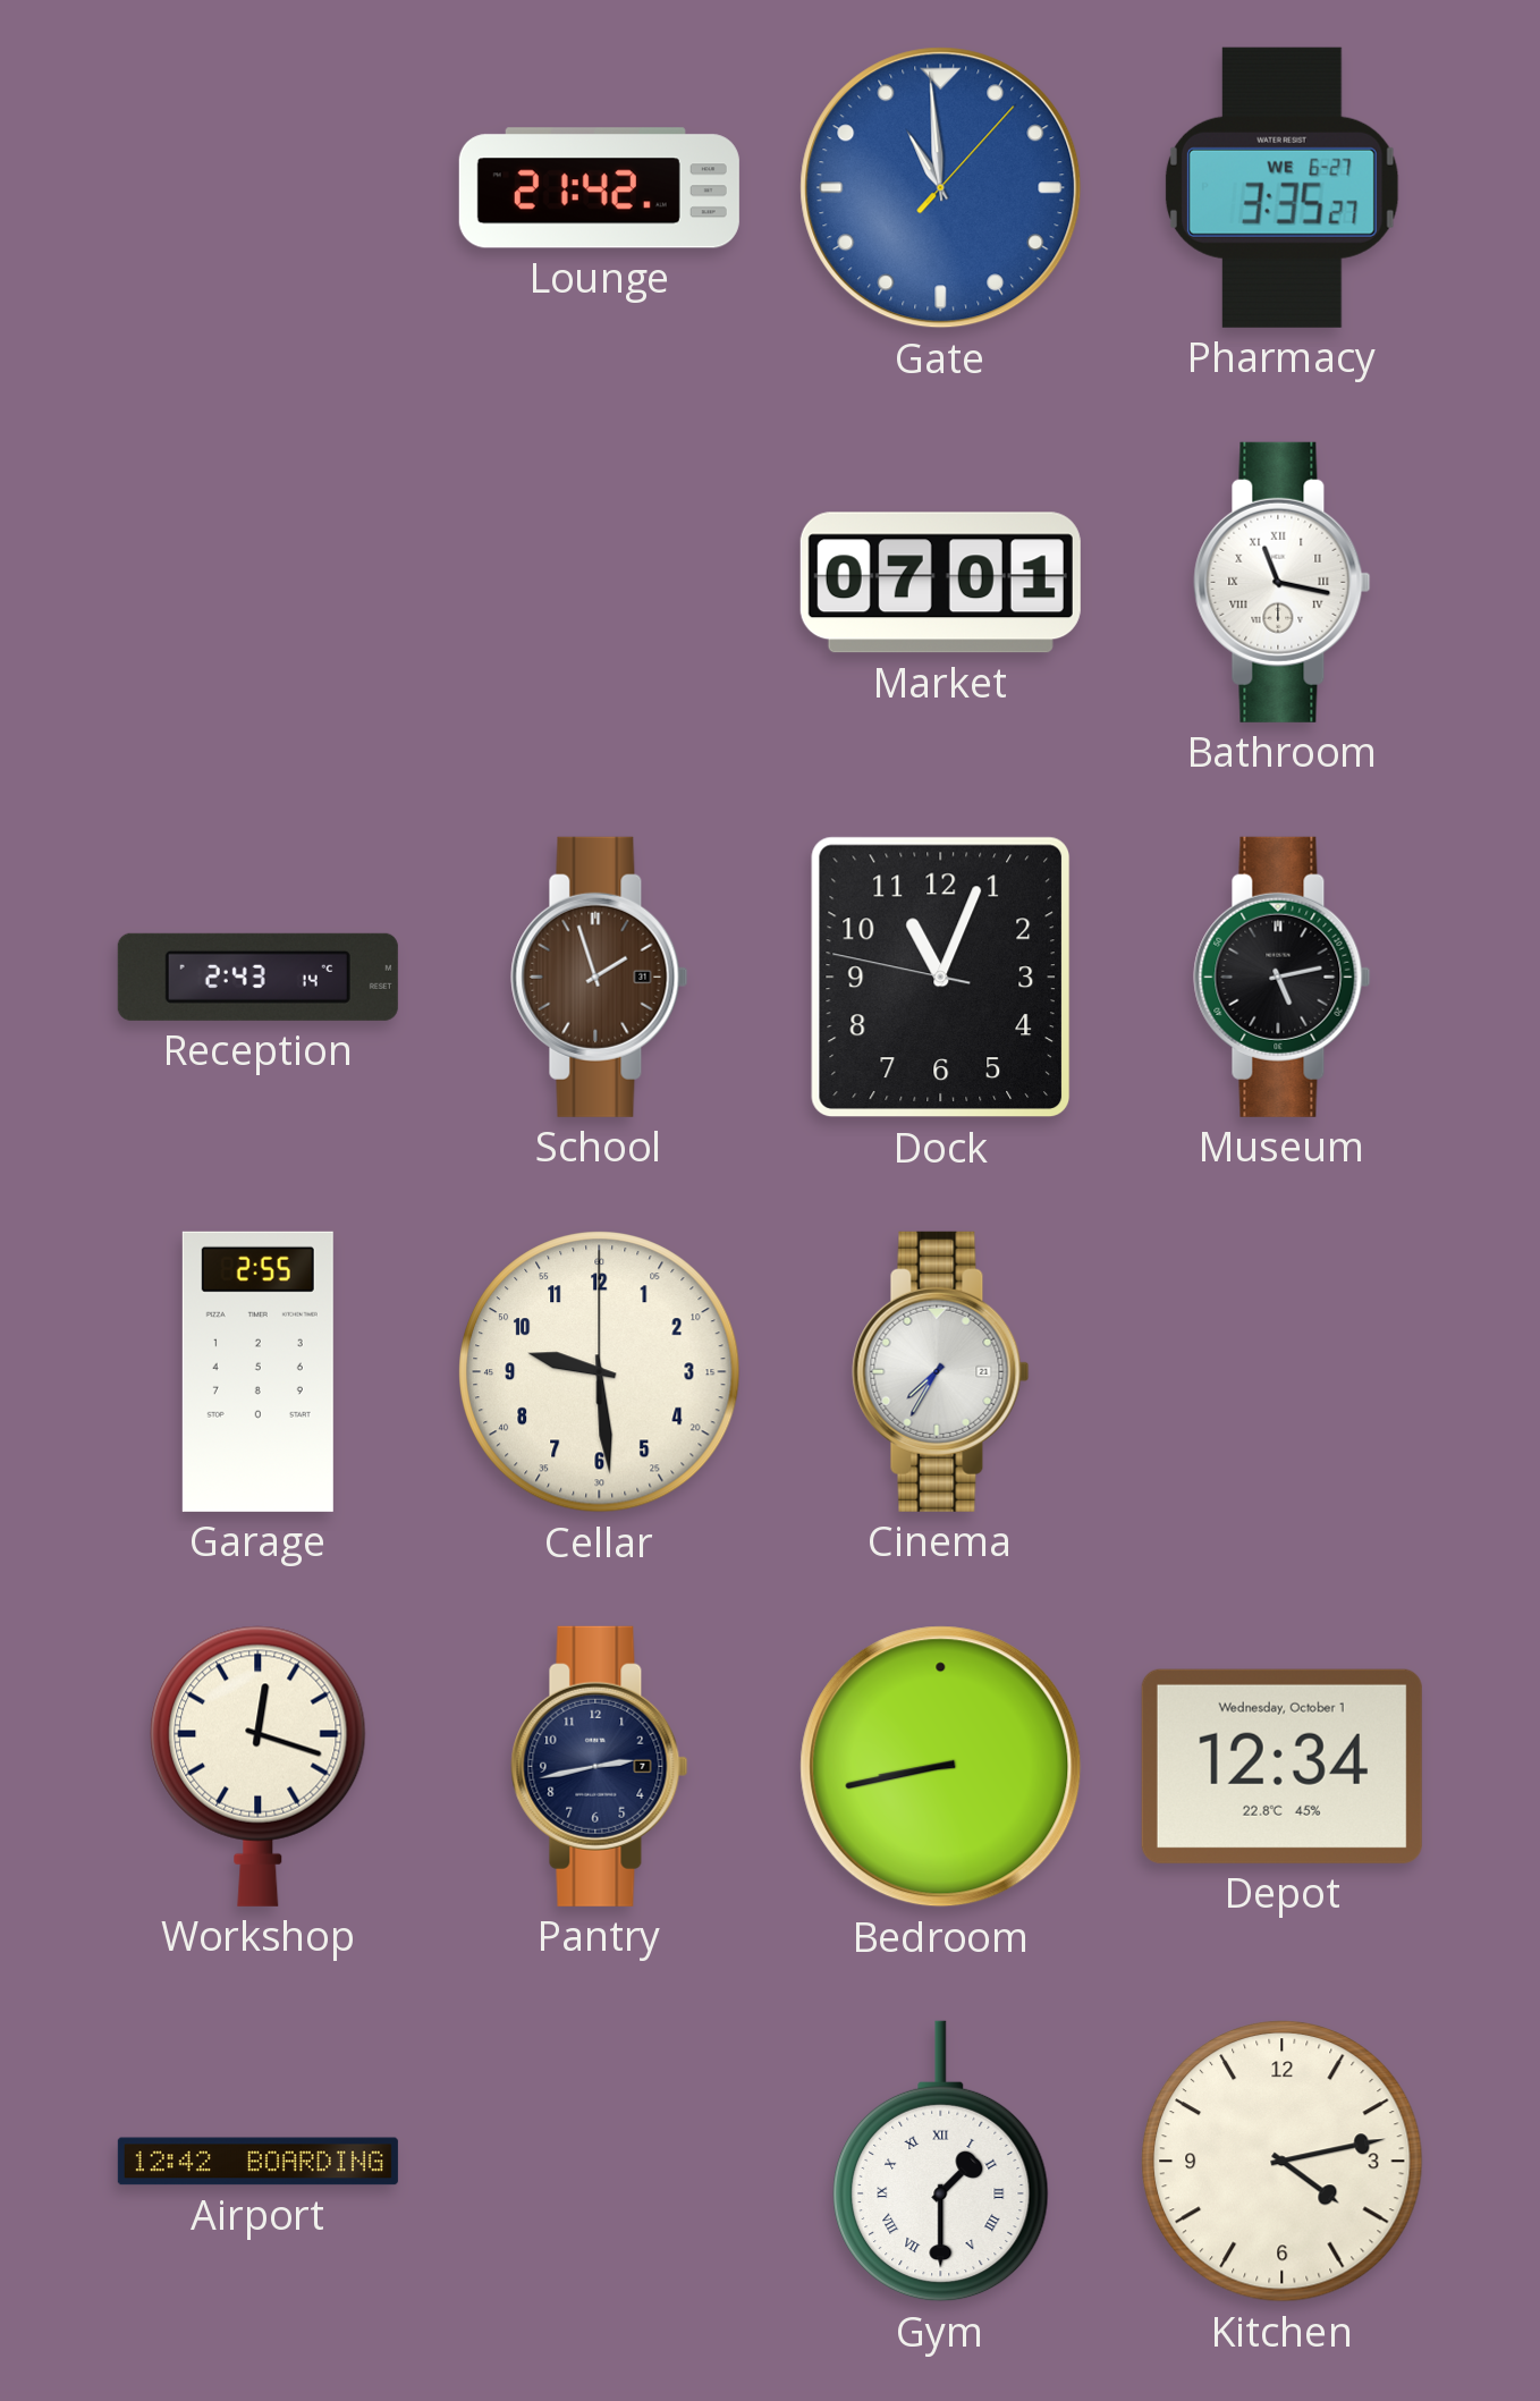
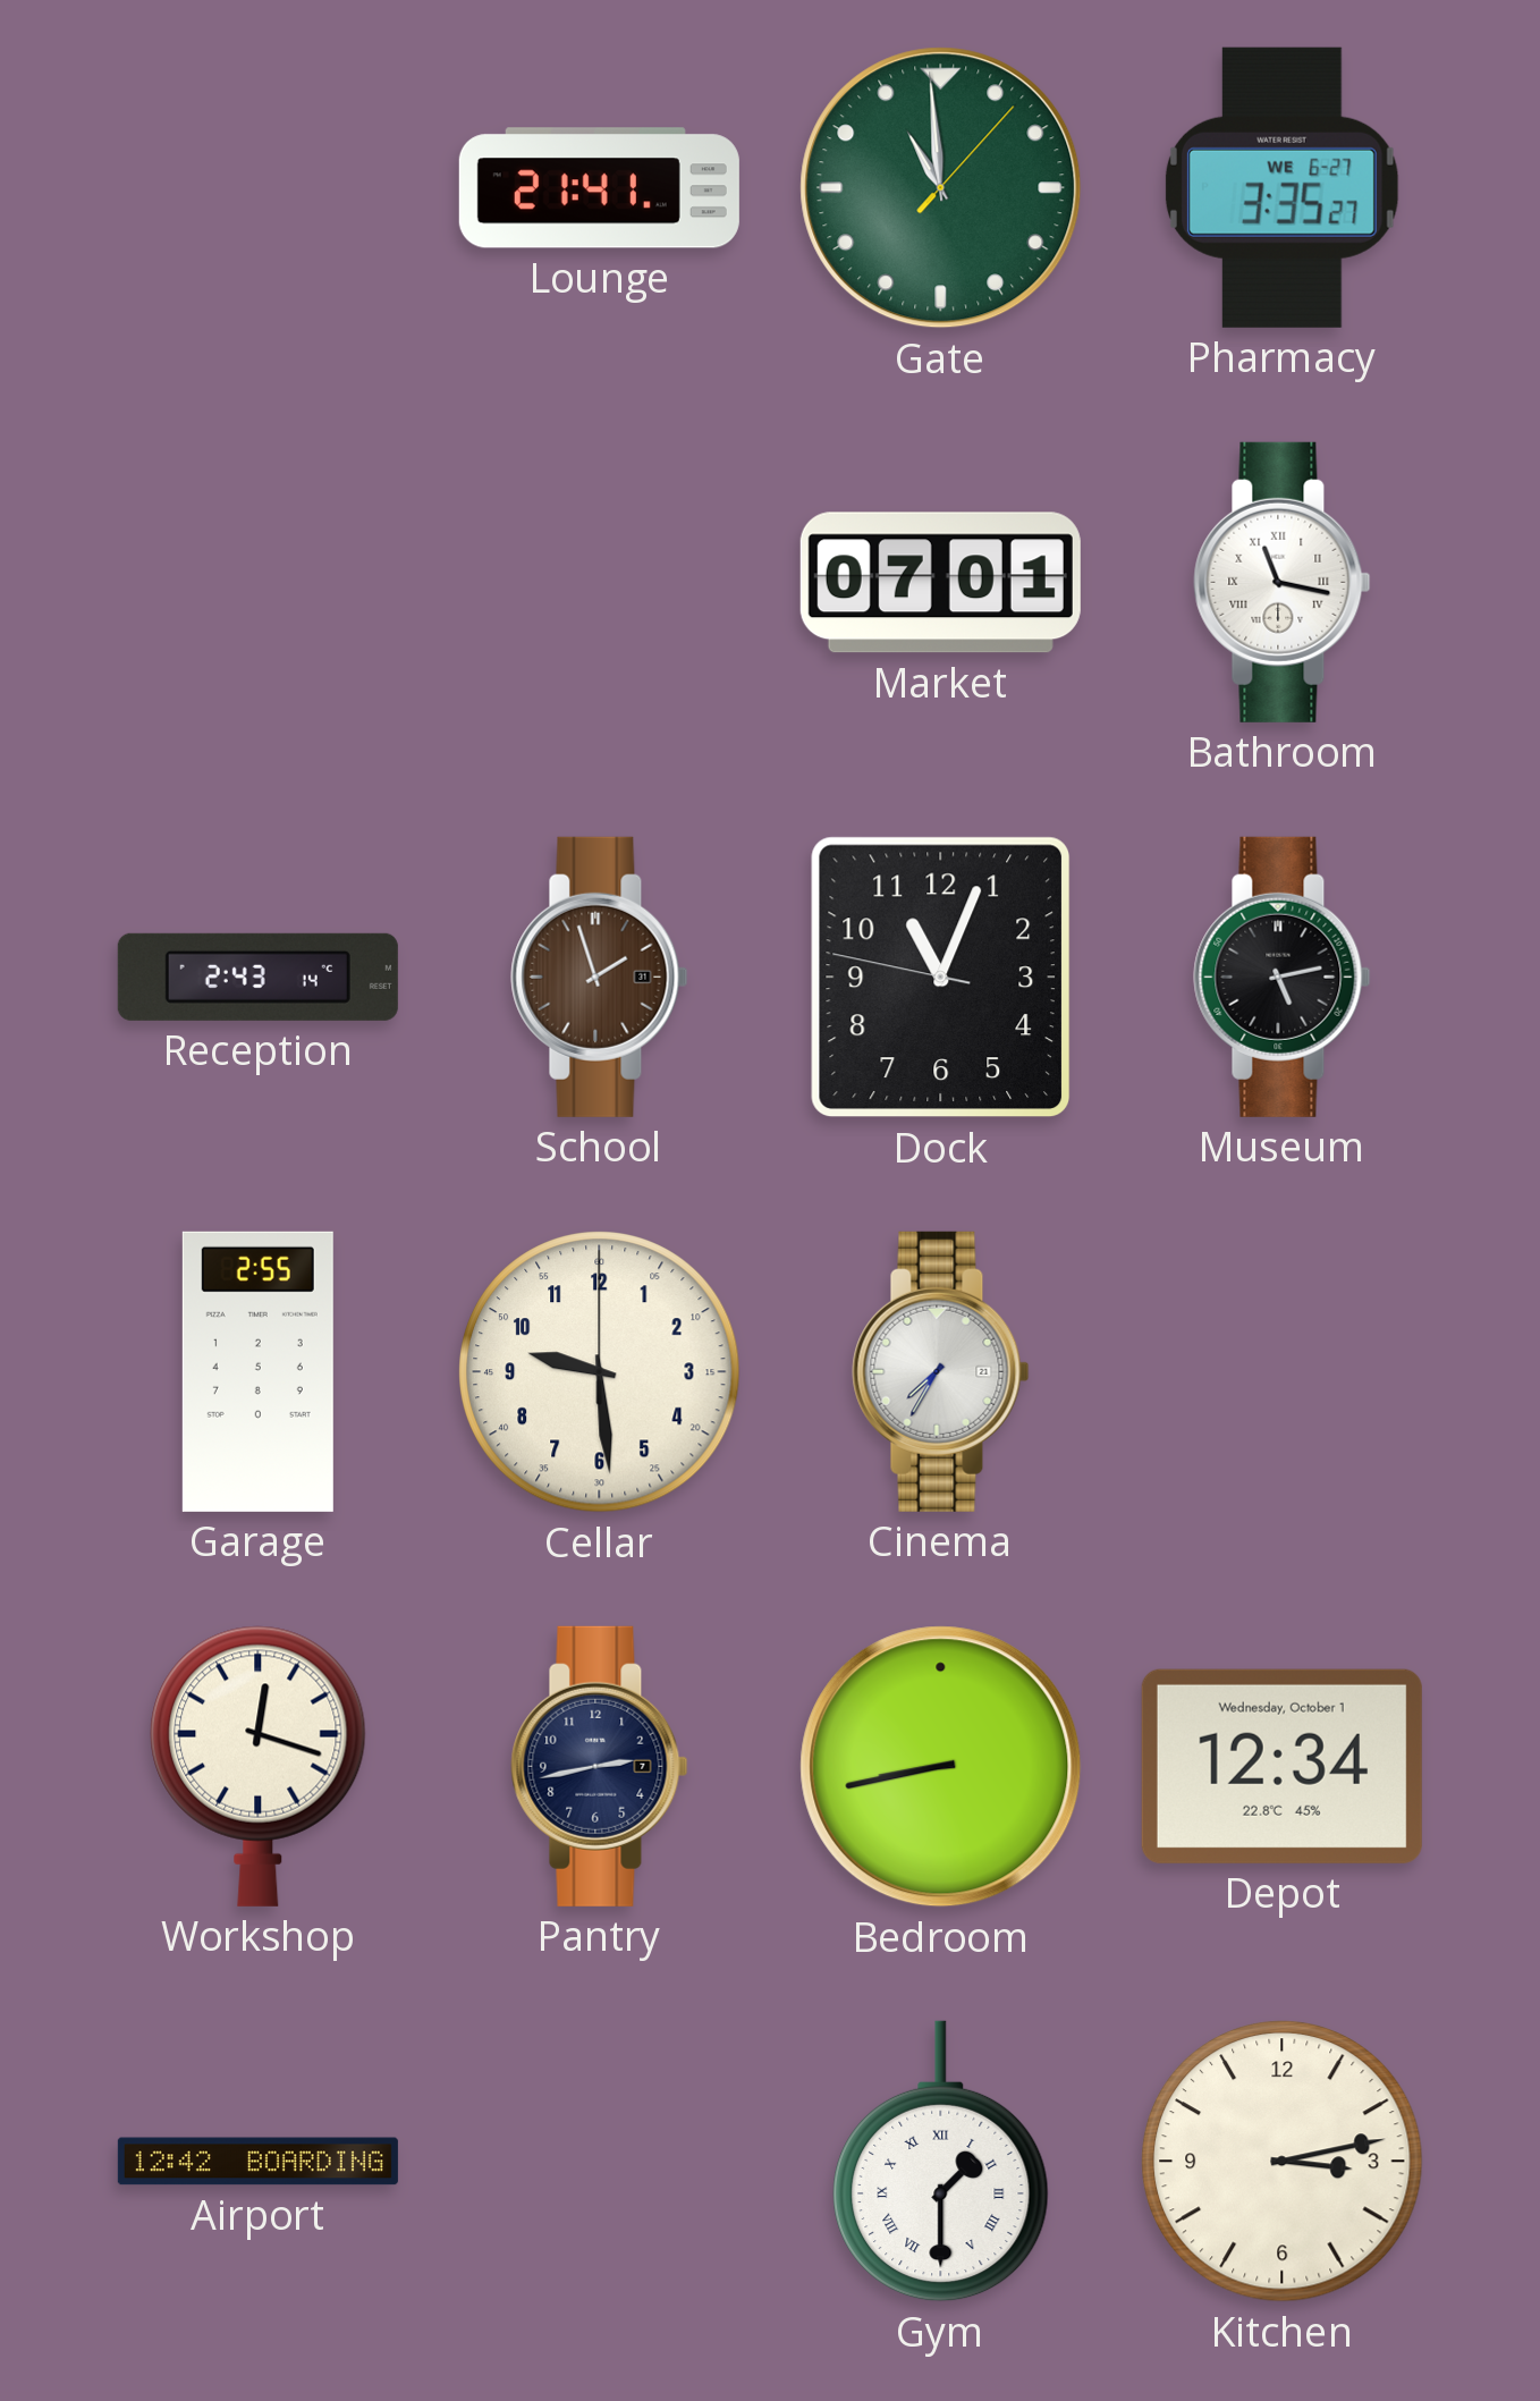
Lounge: 21:42 -> 21:41
Gate dial: blue -> green
Kitchen: 4:13 -> 3:13
